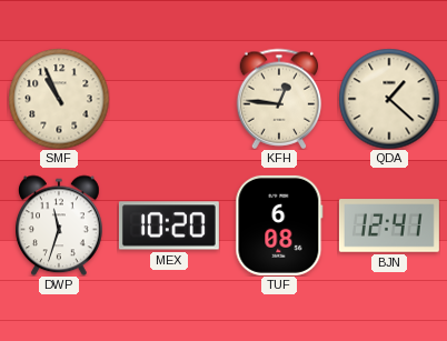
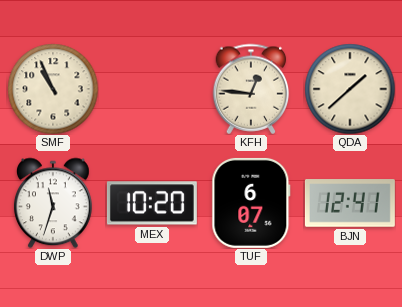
QDA: 1:22 -> 1:38
TUF: 6:08 -> 6:07
